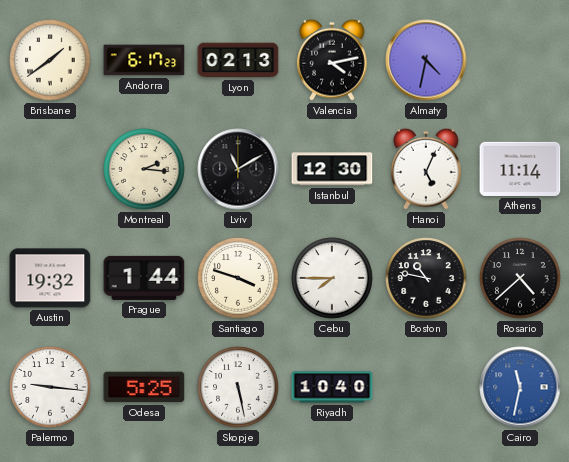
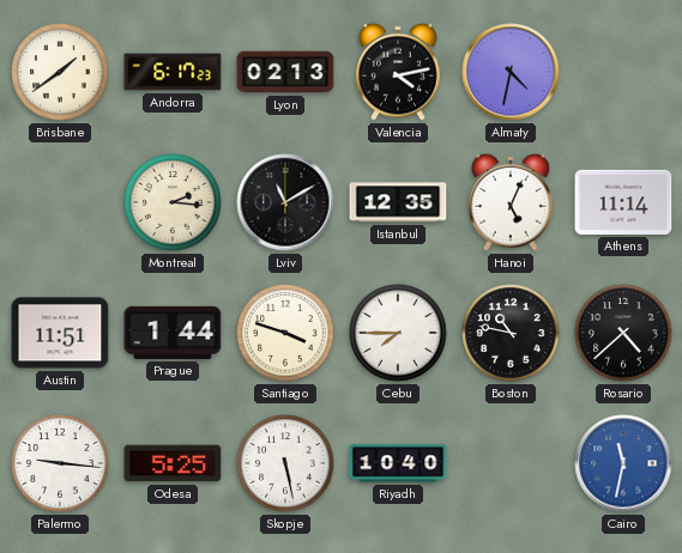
Istanbul: 12:30 -> 12:35
Austin: 19:32 -> 11:51
